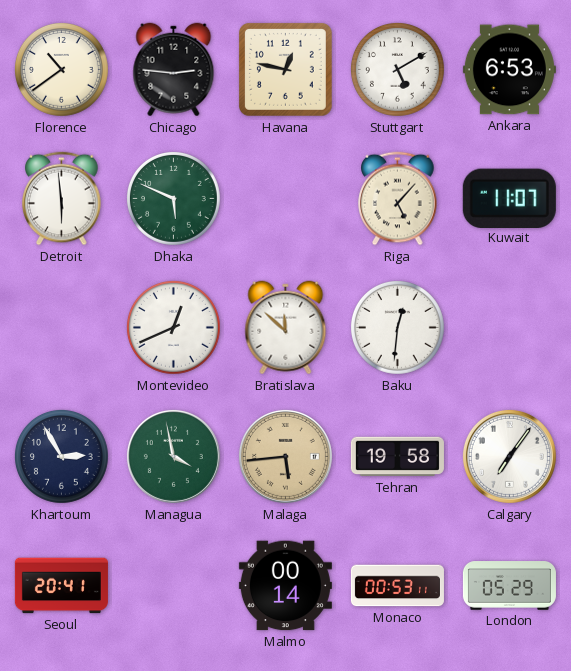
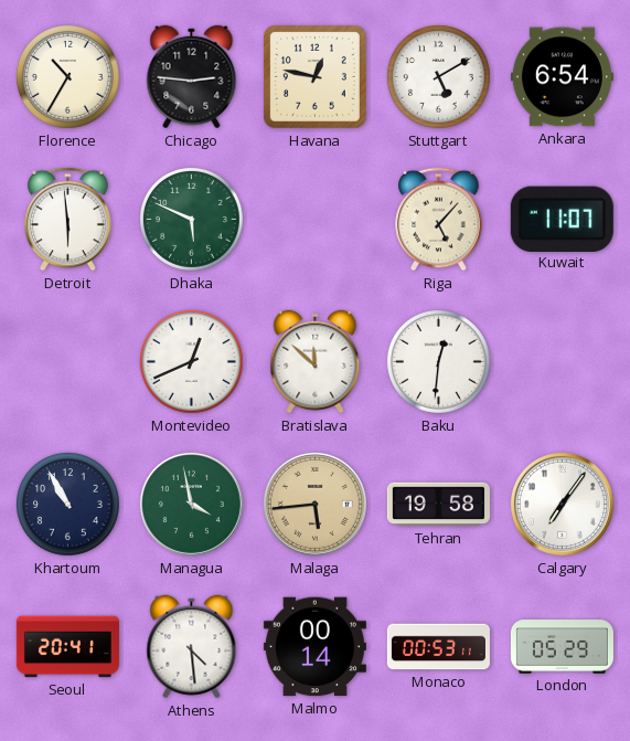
Florence: 10:39 -> 10:35
Ankara: 6:53 -> 6:54
Khartoum: 2:55 -> 10:55
Athens: none -> 4:29
